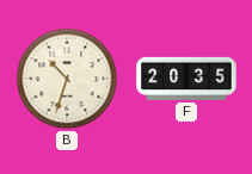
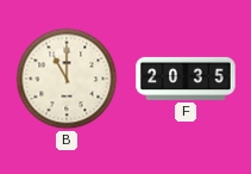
B: 10:33 -> 11:00
